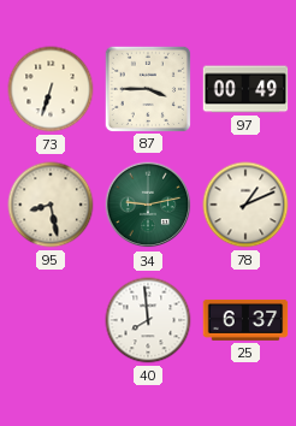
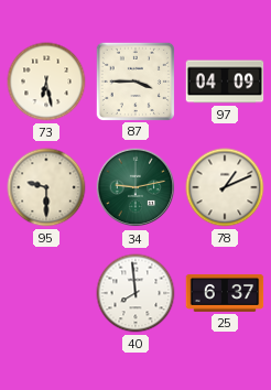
73: 6:33 -> 6:28
97: 00:49 -> 04:09
95: 8:28 -> 9:30
